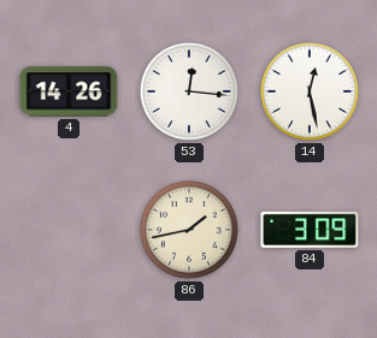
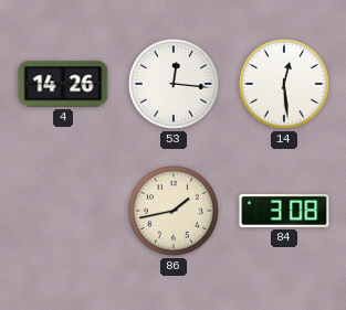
14: 12:28 -> 12:29
84: 3:09 -> 3:08
